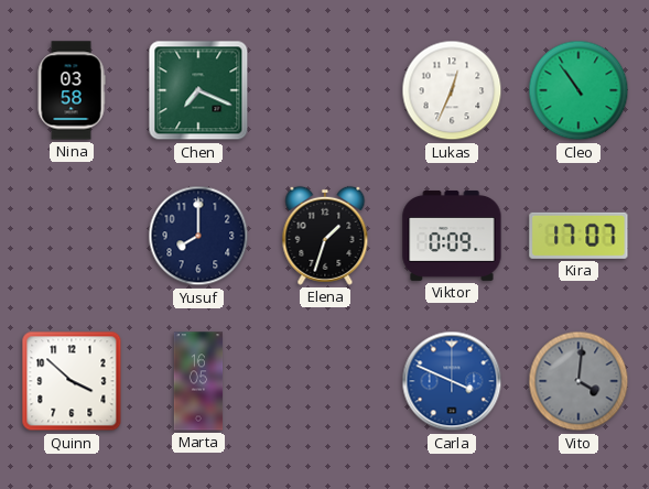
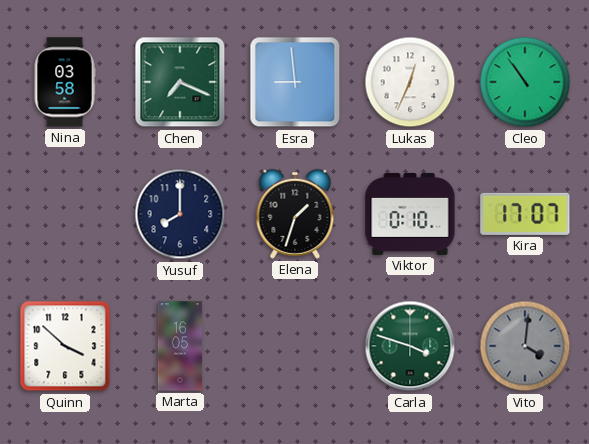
Esra: none -> 8:59
Viktor: 0:09 -> 0:10
Carla: 3:49 -> 3:48
Carla dial: blue -> green
